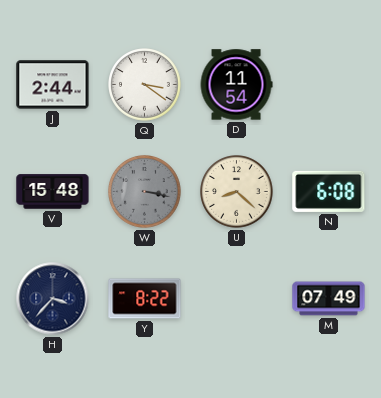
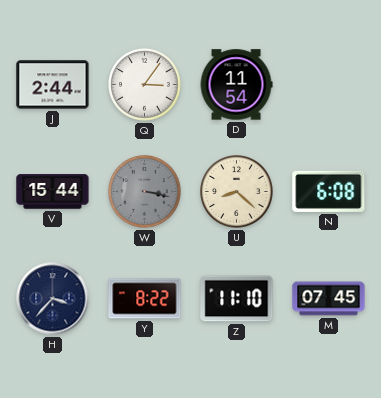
Q: 3:21 -> 3:06
V: 15:48 -> 15:44
Z: none -> 11:10
M: 07:49 -> 07:45
